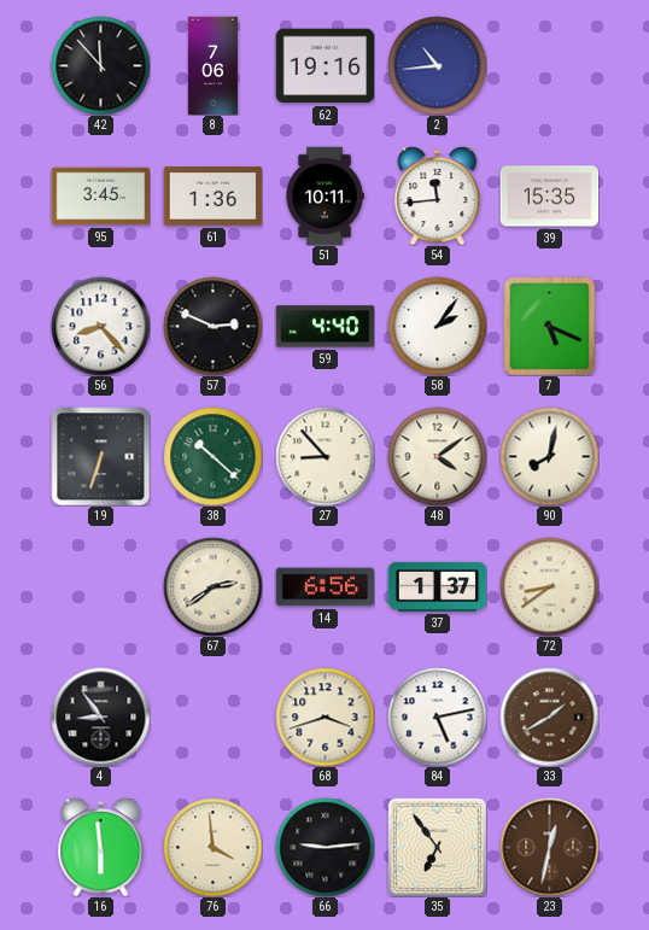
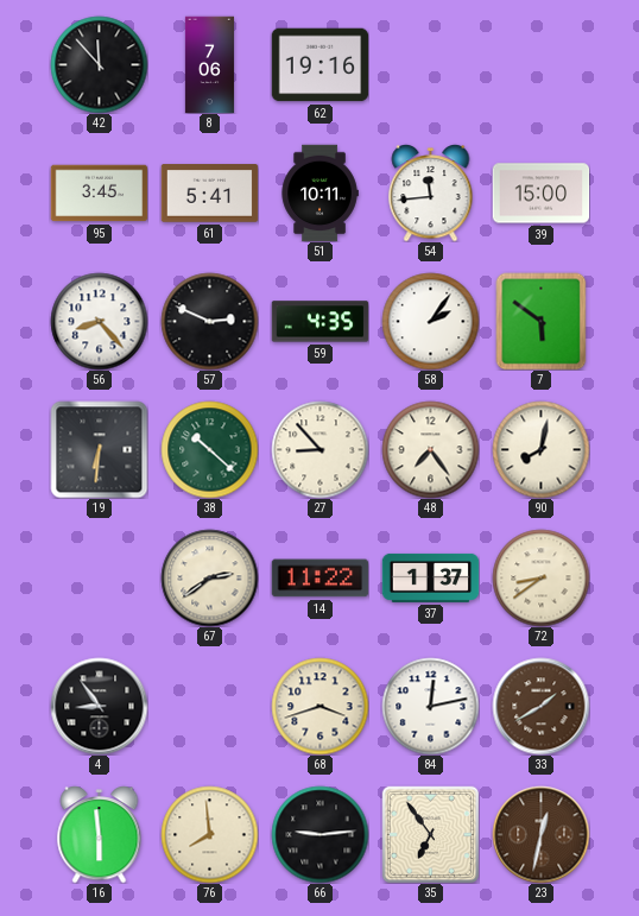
2: 10:44 -> none
61: 1:36 -> 5:41
39: 15:35 -> 15:00
59: 4:40 -> 4:35
7: 5:19 -> 5:51
19: 6:33 -> 6:31
48: 4:09 -> 7:24
14: 6:56 -> 11:22
84: 5:13 -> 12:13
76: 3:59 -> 7:59
